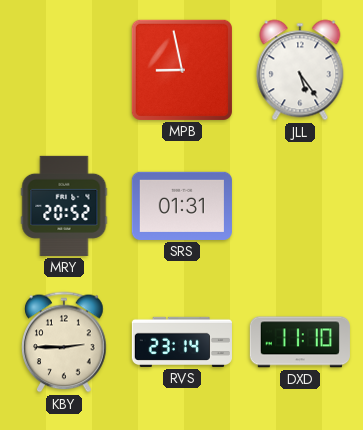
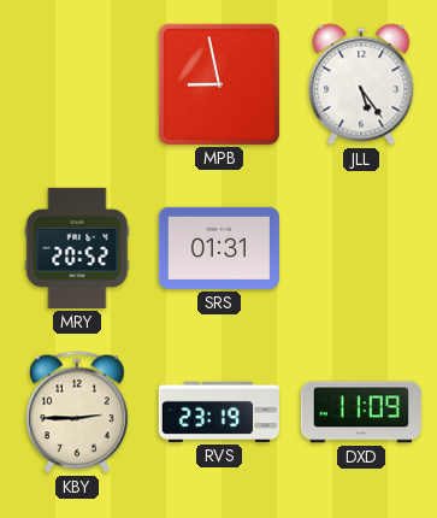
RVS: 23:14 -> 23:19
DXD: 11:10 -> 11:09
